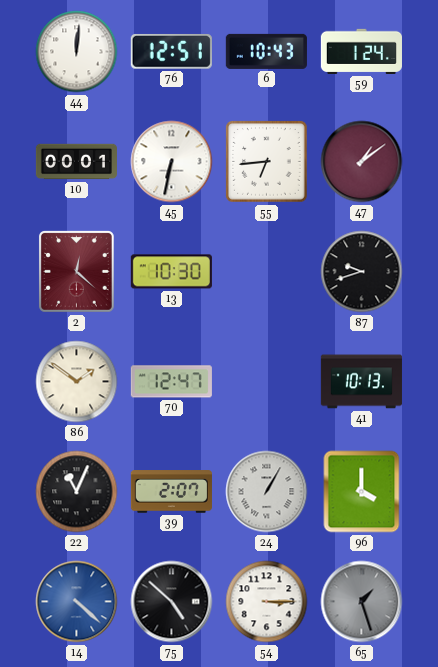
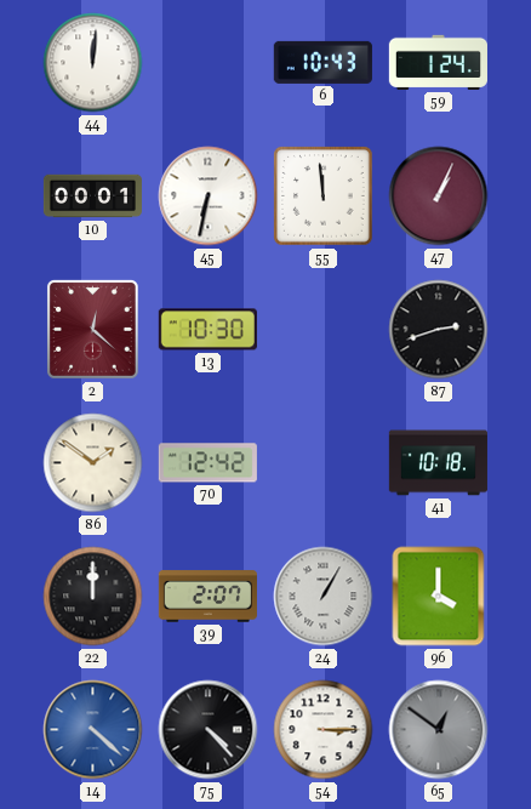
76: 12:51 -> none
55: 6:44 -> 11:59
47: 1:09 -> 1:04
87: 9:42 -> 2:42
70: 12:47 -> 12:42
41: 10:13 -> 10:18
22: 11:04 -> 12:00
75: 4:52 -> 4:23
65: 1:27 -> 12:51
